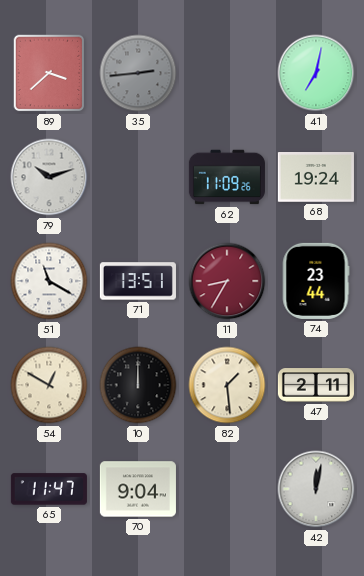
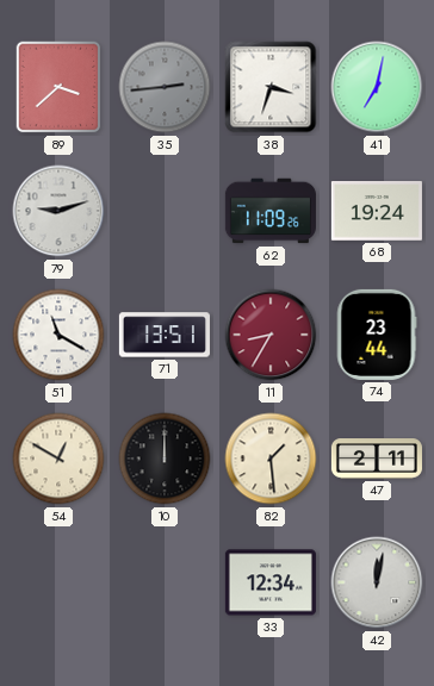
38: none -> 3:33
79: 10:12 -> 9:12
65: 11:47 -> none
70: 9:04 -> none
33: none -> 12:34
